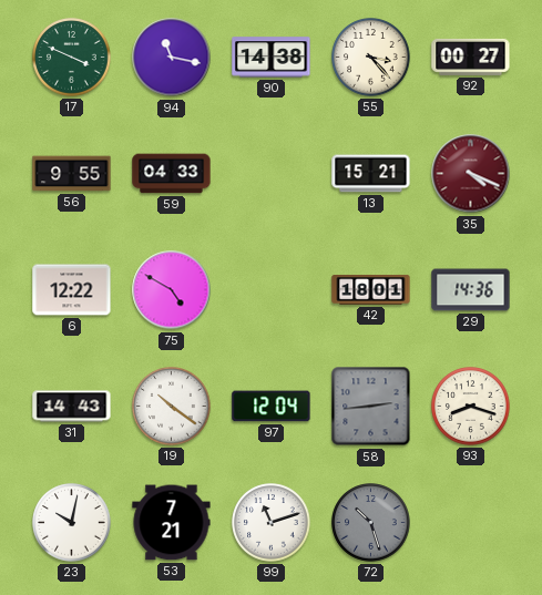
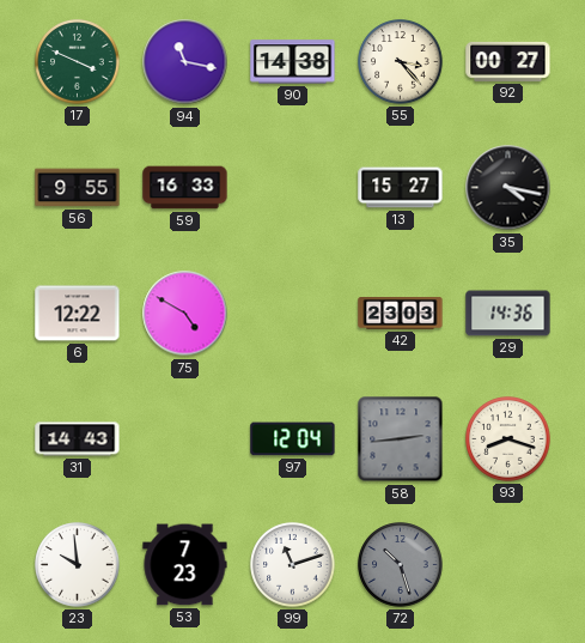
59: 04:33 -> 16:33
13: 15:21 -> 15:27
35: 4:19 -> 4:17
35 dial: burgundy -> black
42: 18:01 -> 23:03
19: 10:21 -> none
23: 10:02 -> 9:59
53: 7:21 -> 7:23
